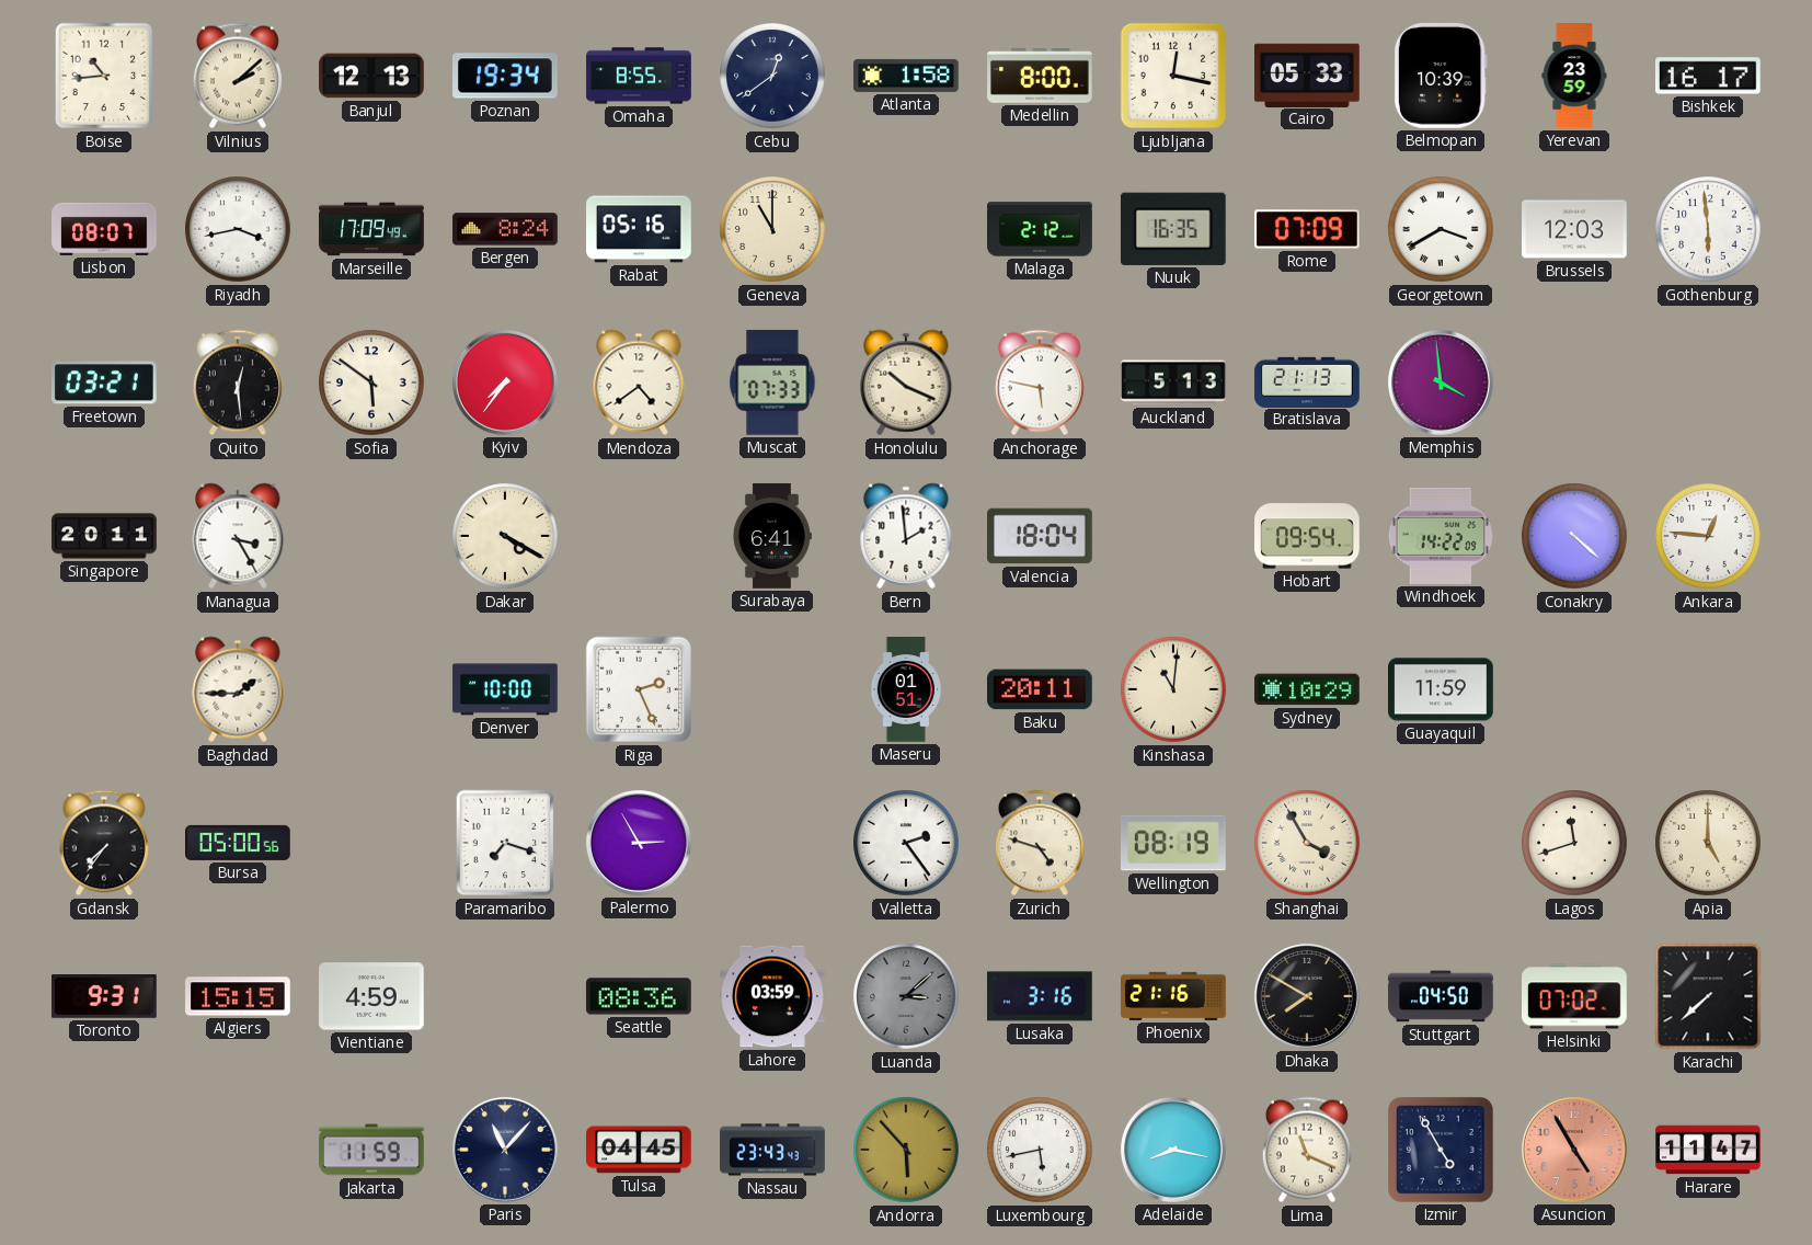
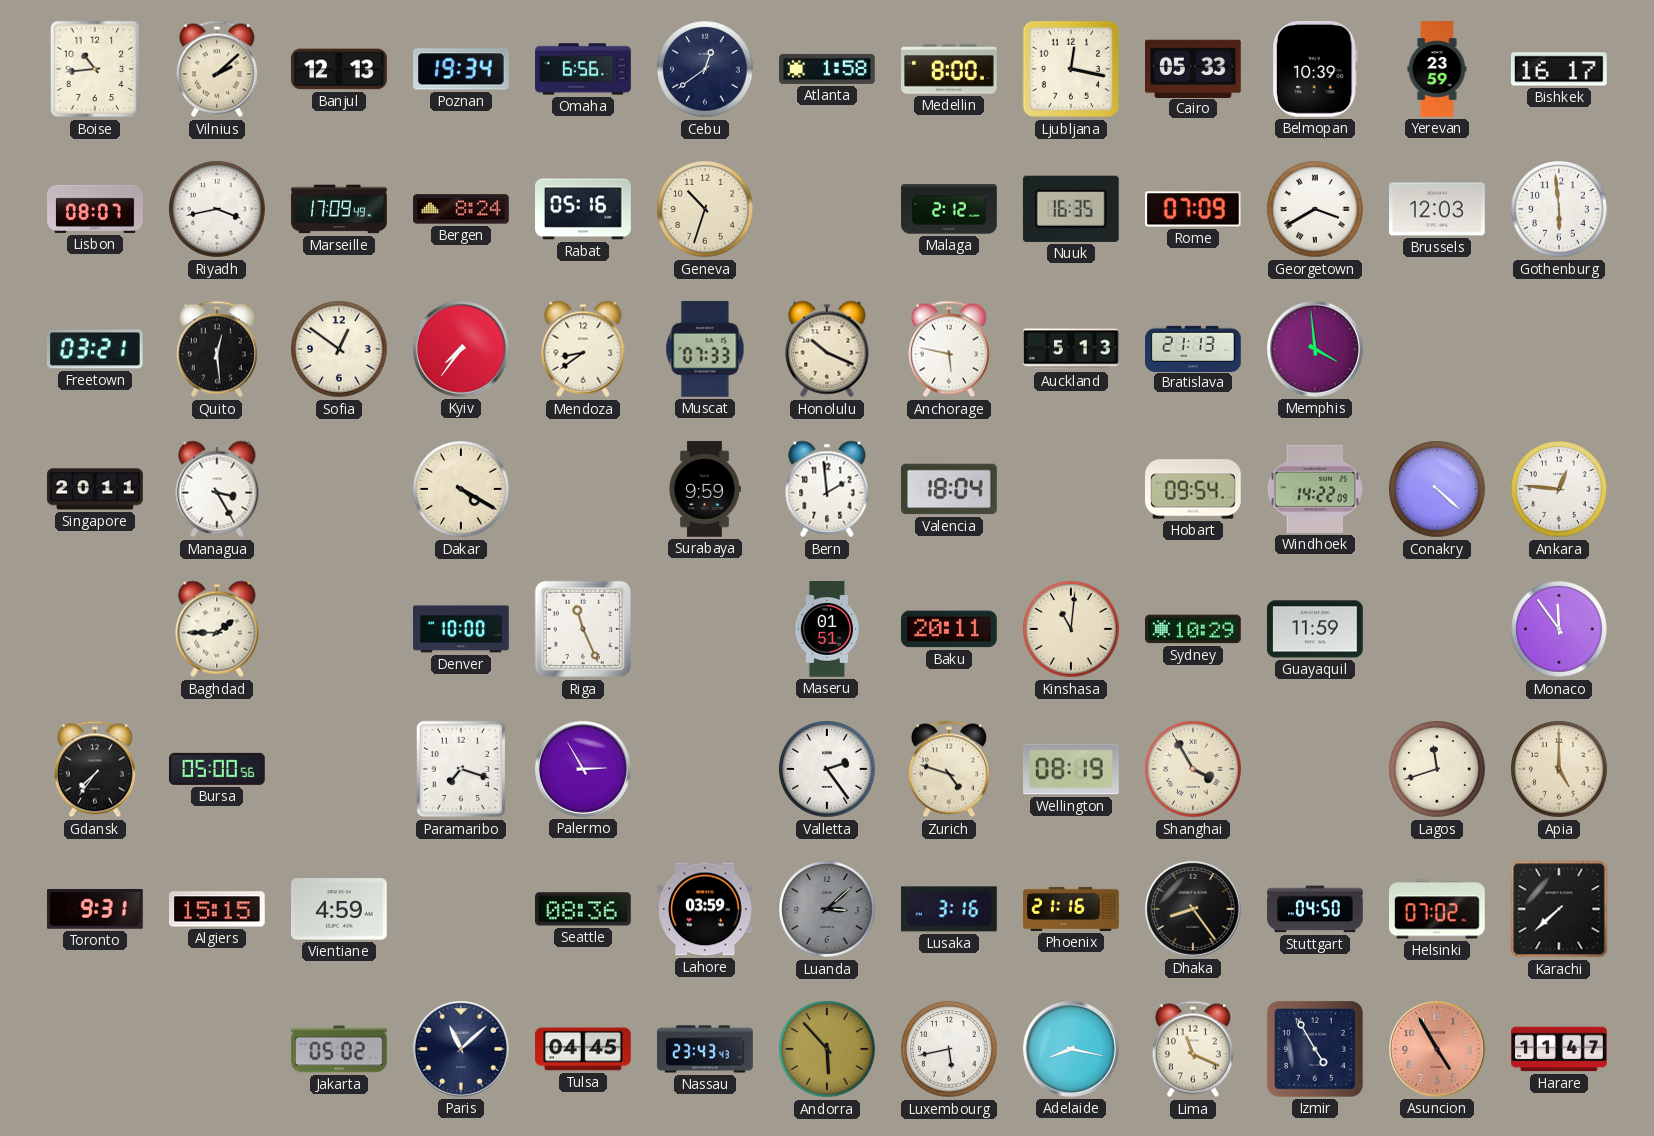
Omaha: 8:55 -> 6:56
Geneva: 11:00 -> 10:33
Sofia: 5:51 -> 12:51
Mendoza: 4:39 -> 8:39
Surabaya: 6:41 -> 9:59
Riga: 2:26 -> 11:26
Monaco: none -> 11:54
Dhaka: 7:50 -> 8:24
Jakarta: 11:59 -> 05:02
Paris: 11:07 -> 11:08
